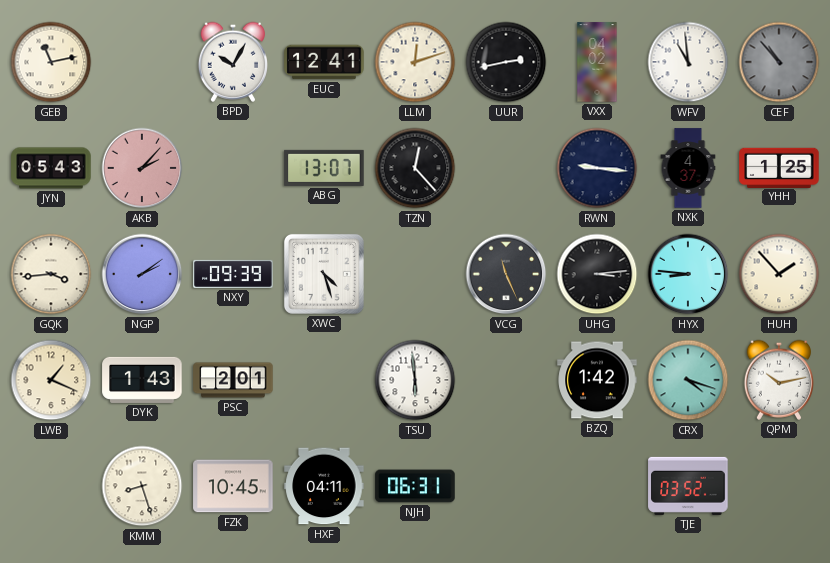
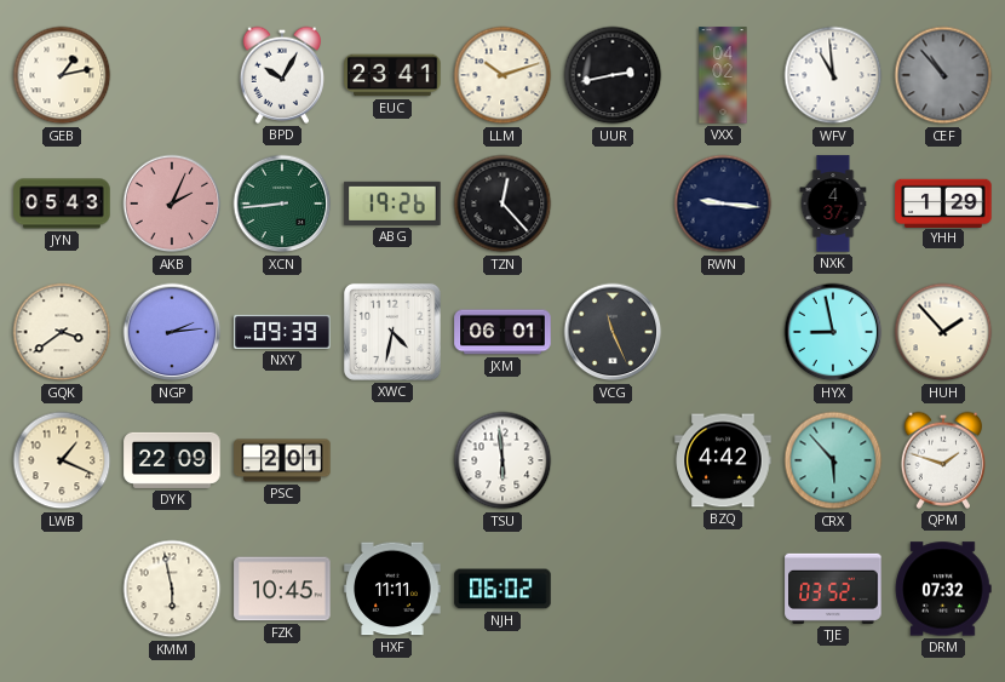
GEB: 11:13 -> 1:13
EUC: 12:41 -> 23:41
LLM: 12:12 -> 10:12
AKB: 2:07 -> 2:04
XCN: none -> 8:44
ABG: 13:07 -> 19:26
YHH: 1:25 -> 1:29
GQK: 3:44 -> 3:39
NGP: 2:09 -> 2:14
XWC: 4:27 -> 4:32
JXM: none -> 06:01
UHG: 3:14 -> none
HYX: 8:46 -> 8:58
DYK: 1:43 -> 22:09
BZQ: 1:42 -> 4:42
CRX: 4:18 -> 5:53
QPM: 10:13 -> 1:48
KMM: 8:27 -> 5:58
HXF: 04:11 -> 11:11
NJH: 06:31 -> 06:02
DRM: none -> 07:32
